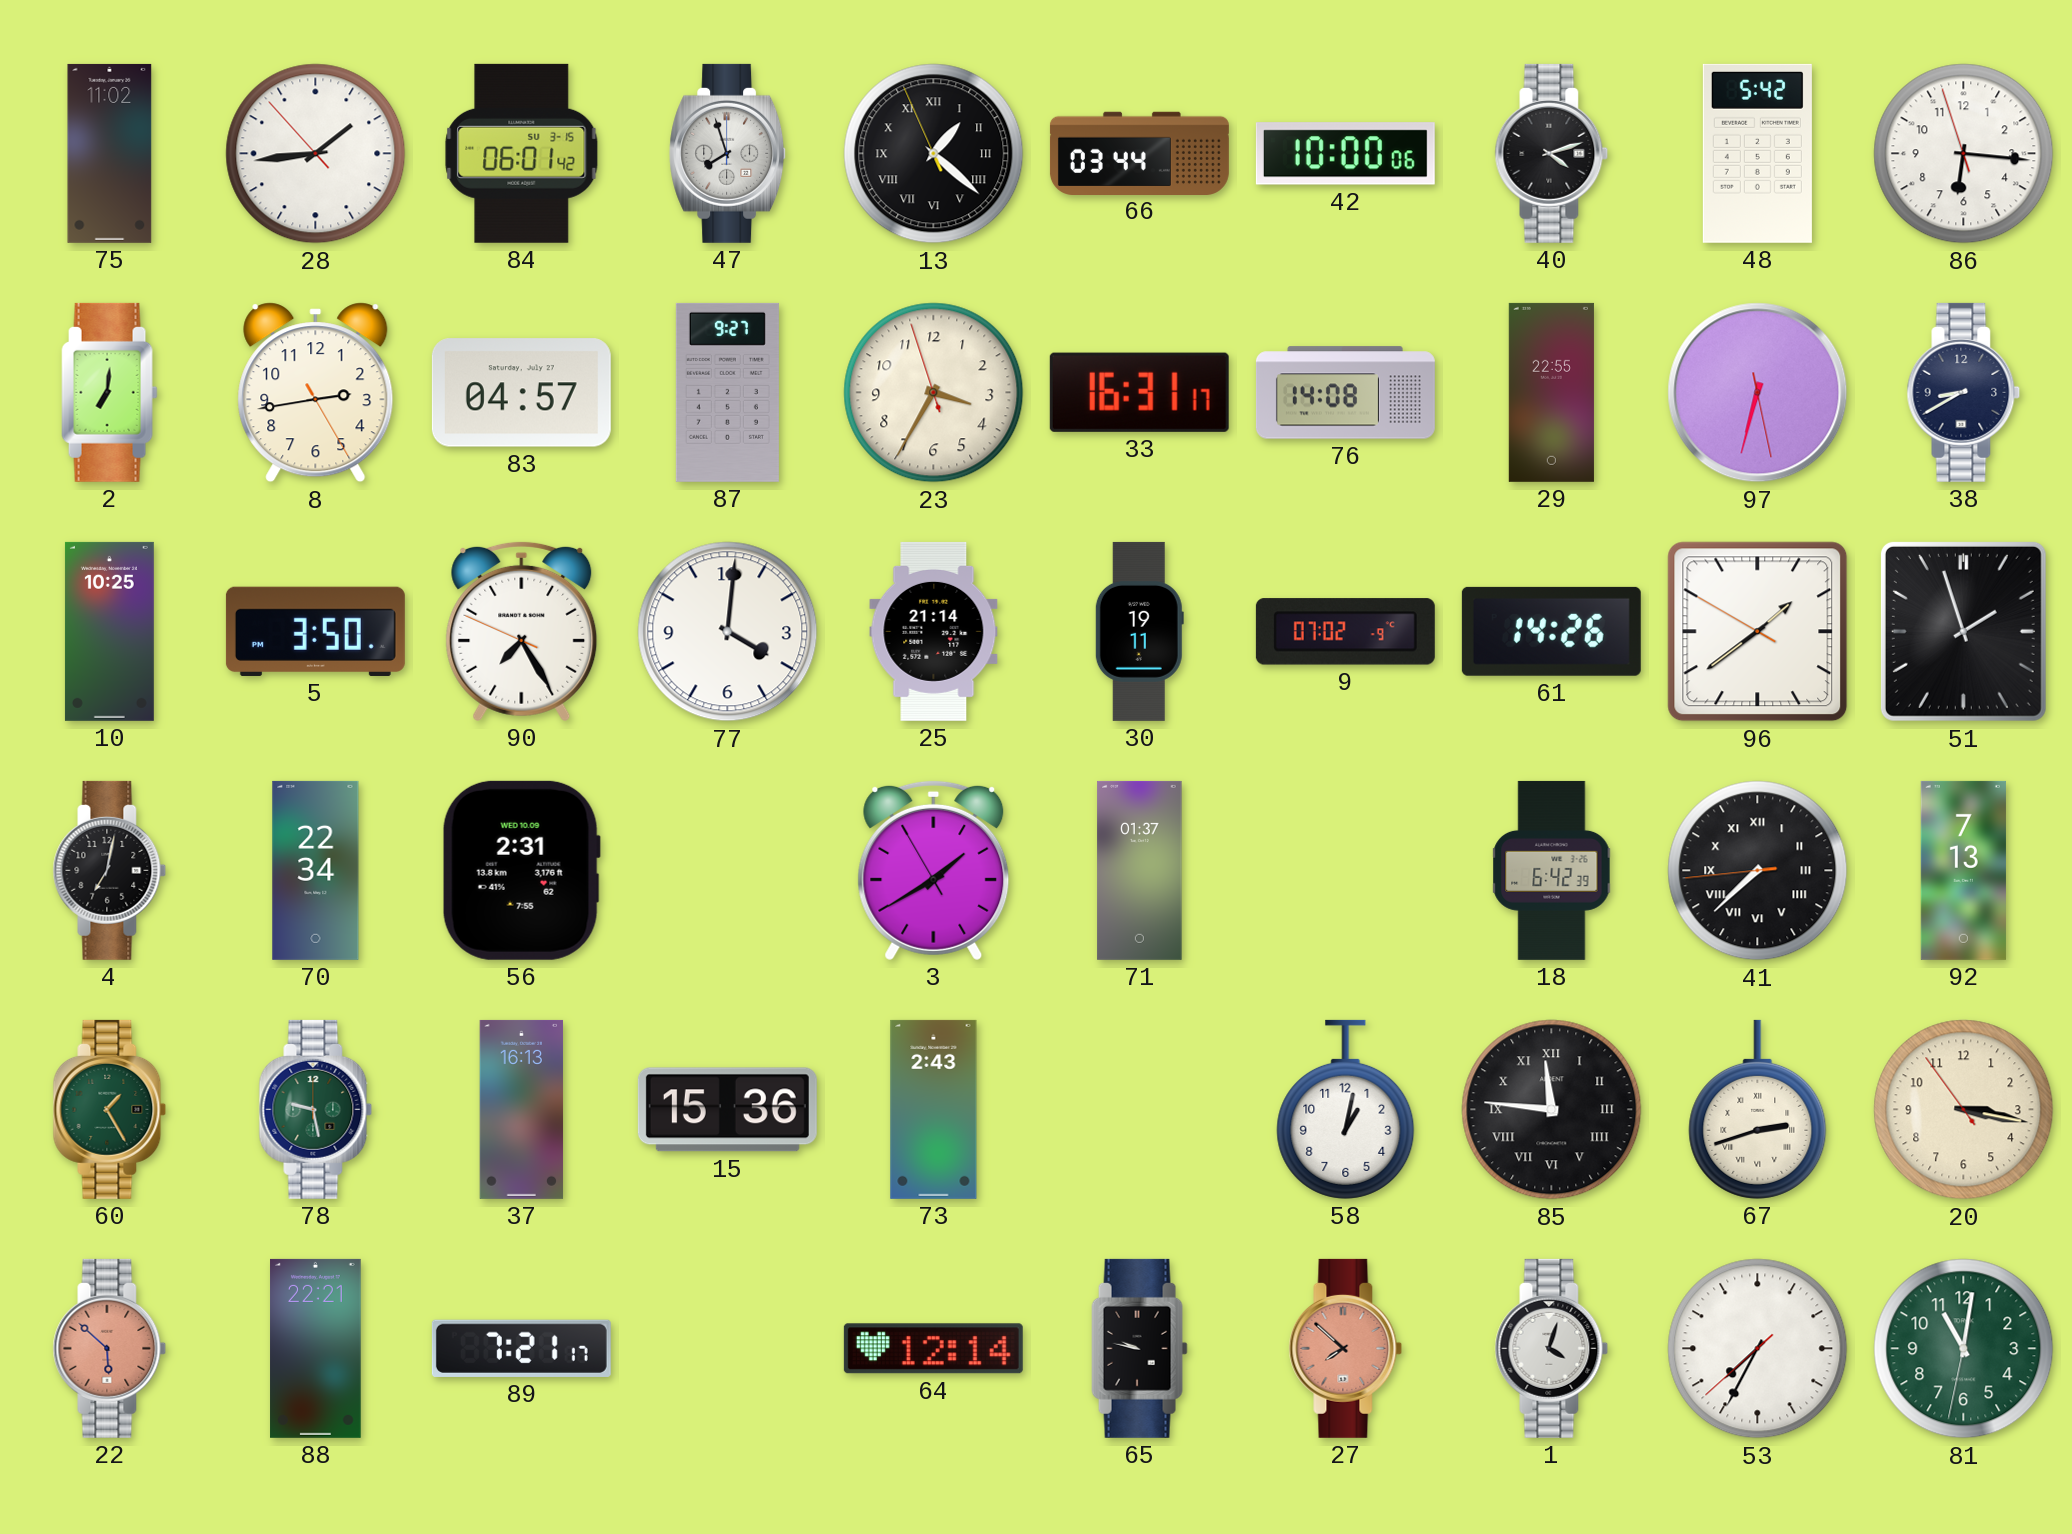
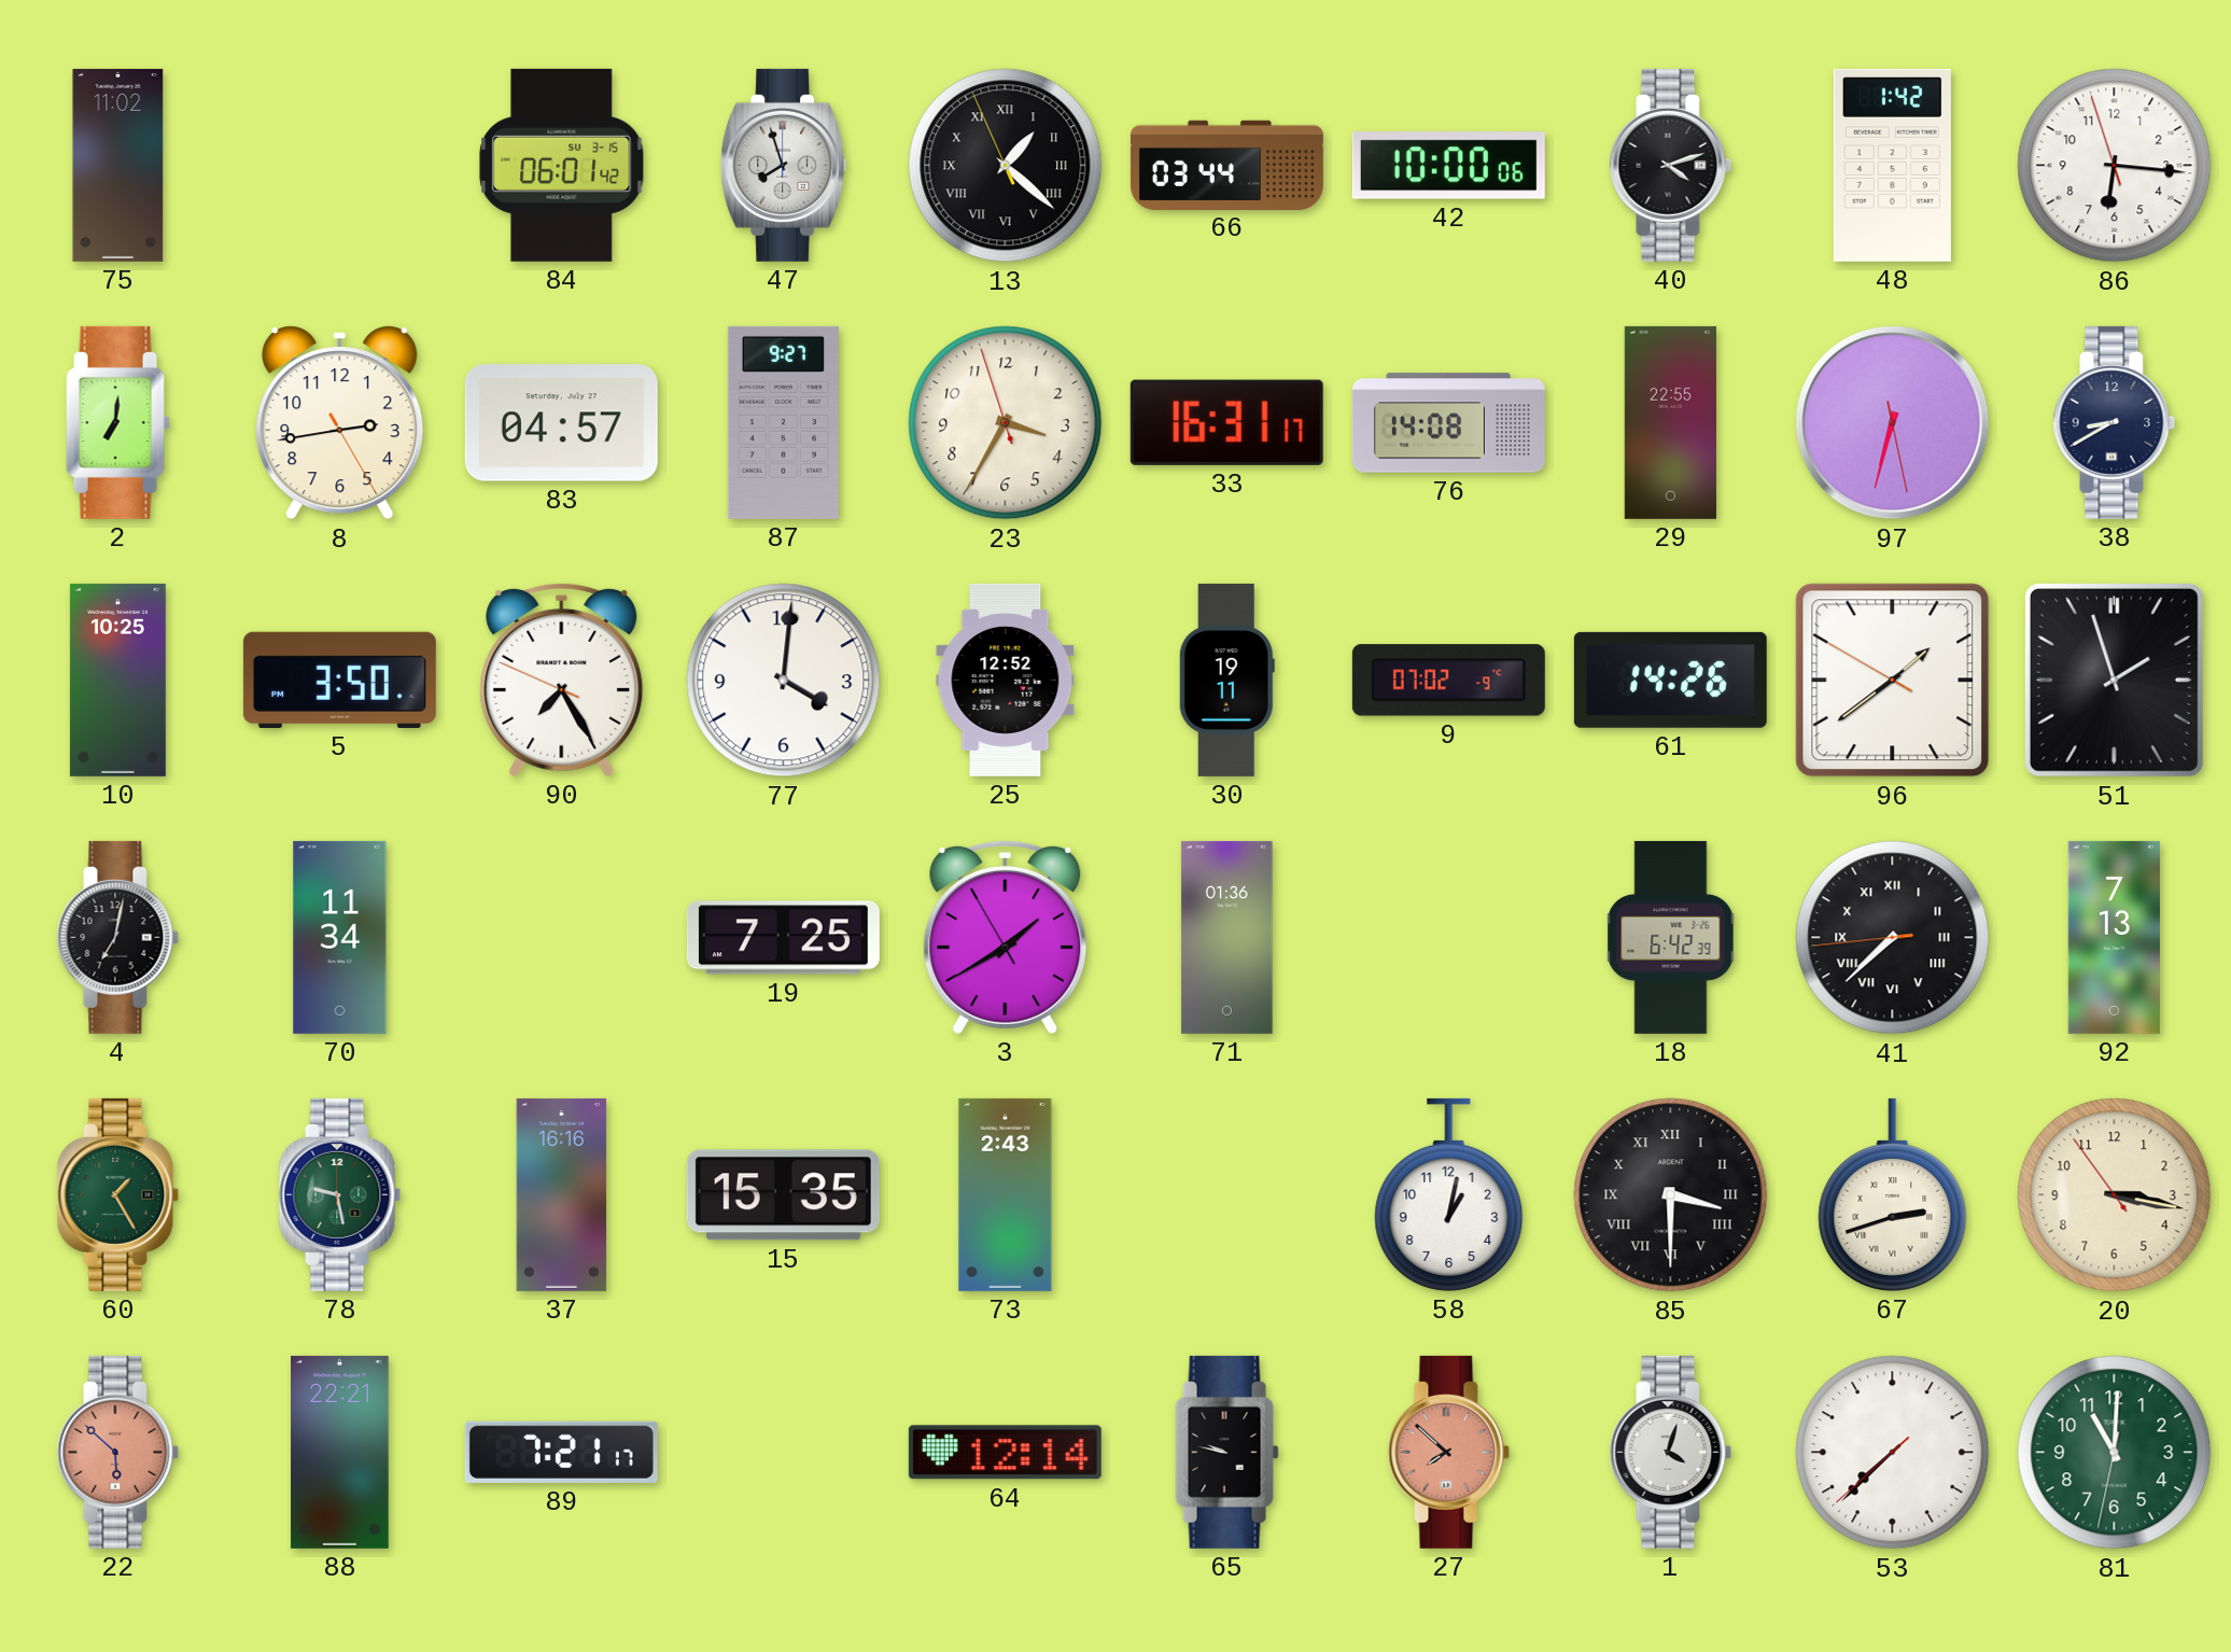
28: 1:43 -> none
48: 5:42 -> 1:42
25: 21:14 -> 12:52
70: 22:34 -> 11:34
56: 2:31 -> none
19: none -> 7:25
71: 01:37 -> 01:36
37: 16:13 -> 16:16
15: 15:36 -> 15:35
85: 11:46 -> 3:30
53: 7:34 -> 7:37
81: 11:01 -> 11:00
